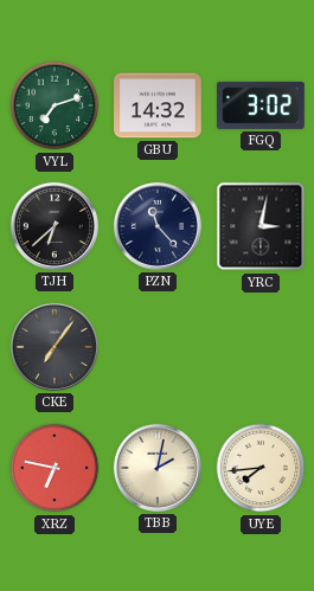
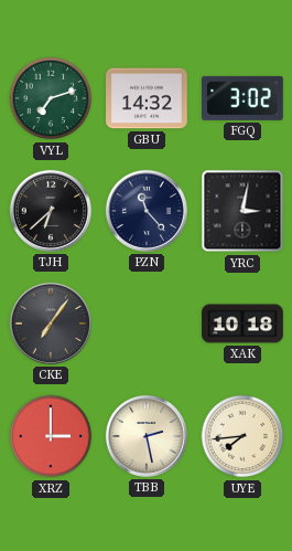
XAK: none -> 10:18
XRZ: 6:47 -> 3:00
TBB: 2:02 -> 2:28
